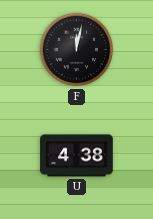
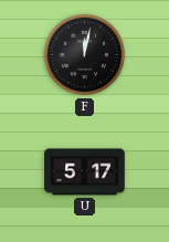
U: 4:38 -> 5:17
